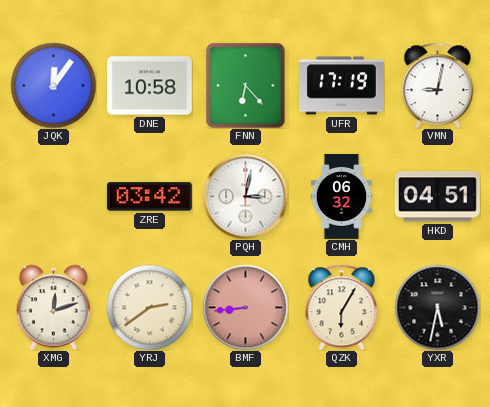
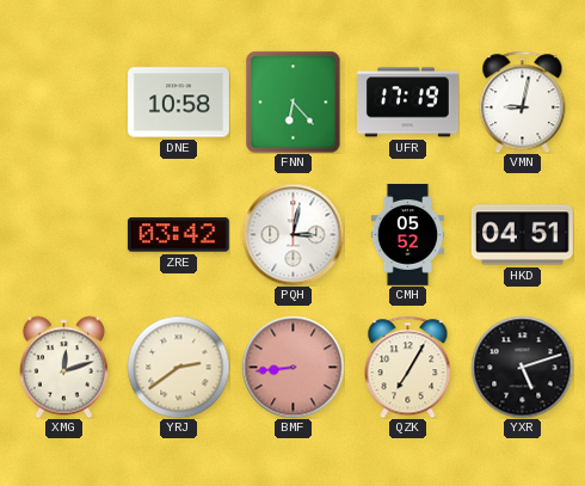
JQK: 12:06 -> none
CMH: 06:32 -> 05:52
QZK: 6:05 -> 7:05
YXR: 5:32 -> 5:12
